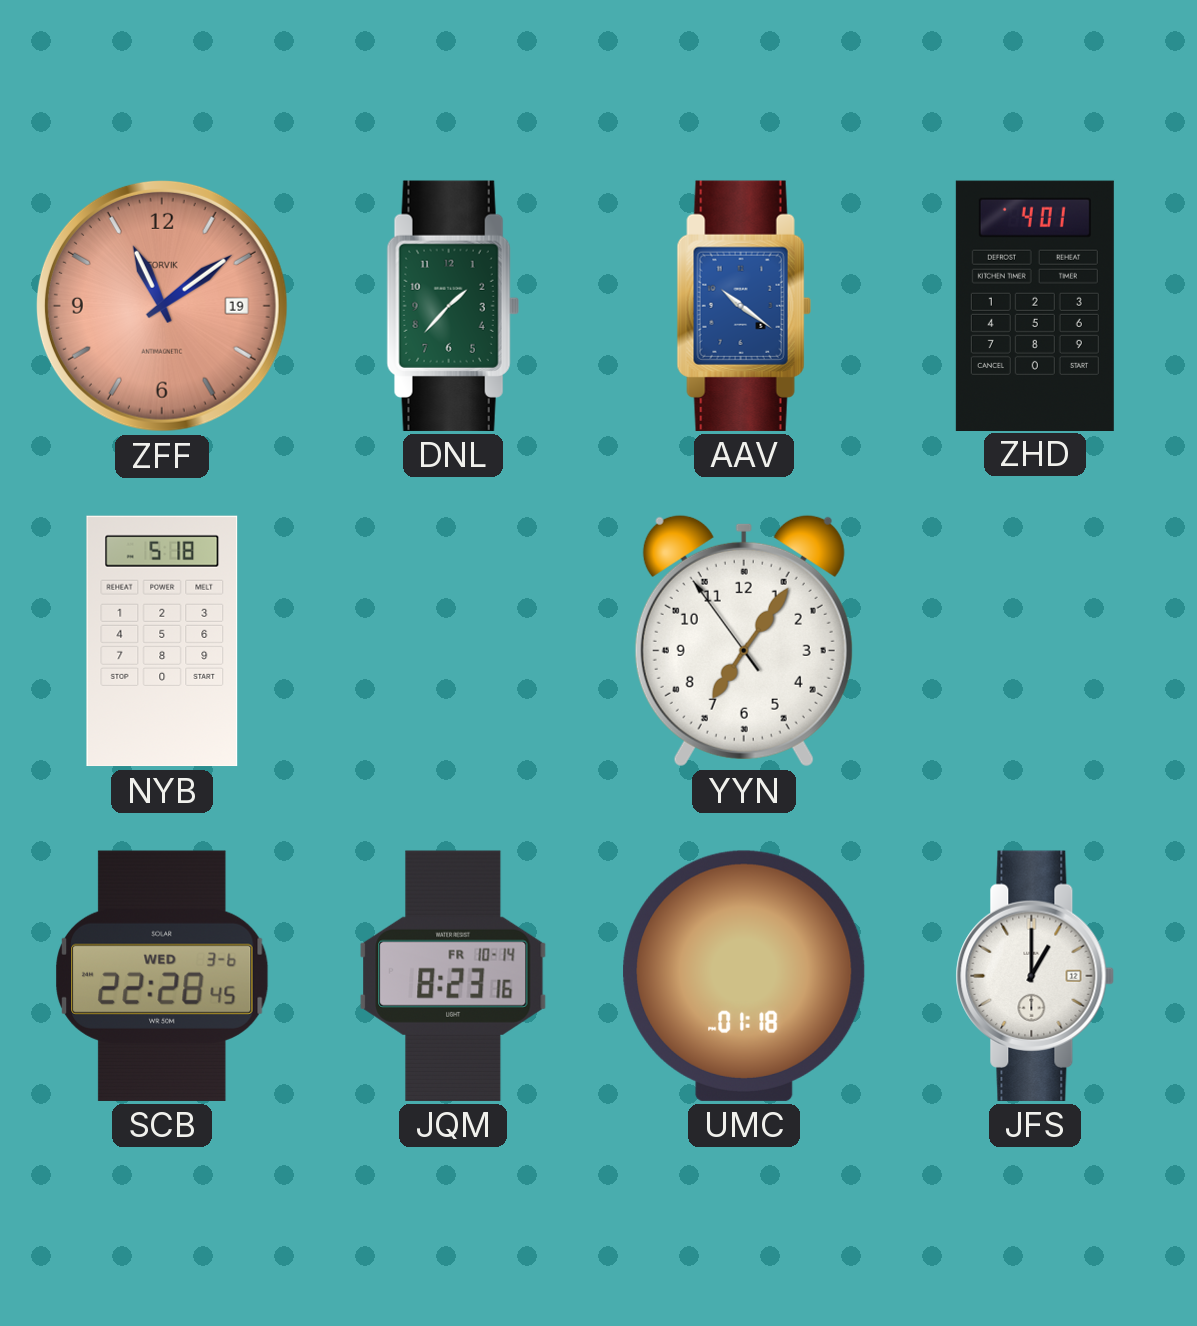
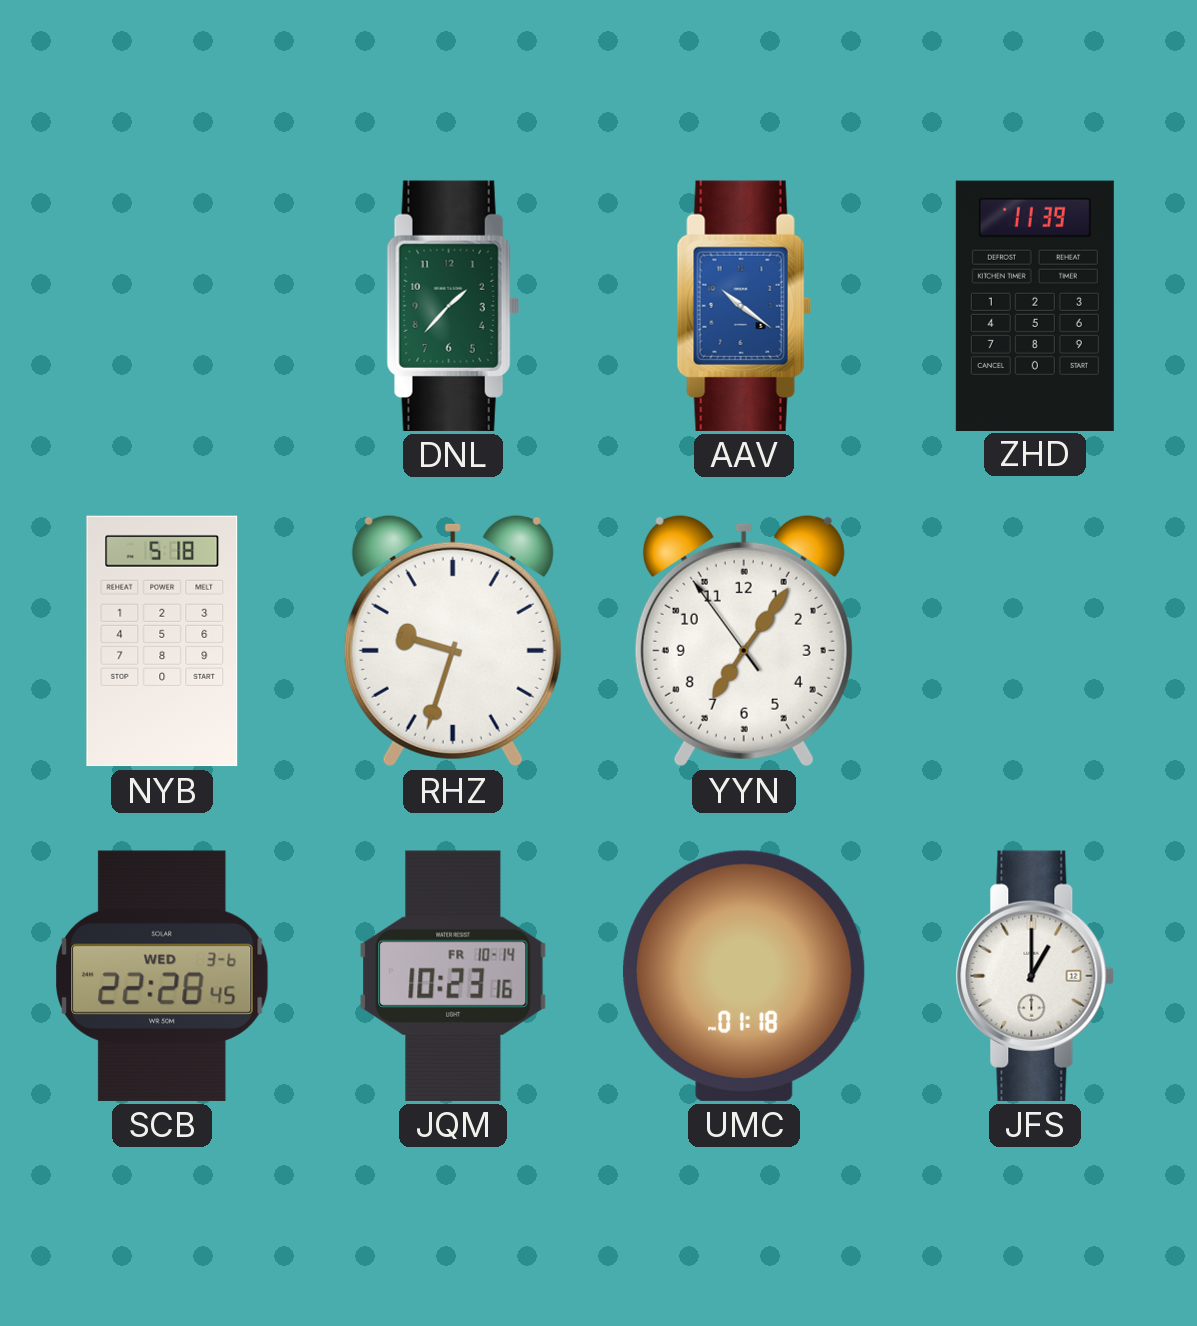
ZFF: 11:09 -> none
ZHD: 4:01 -> 11:39
RHZ: none -> 9:33
JQM: 8:23 -> 10:23
